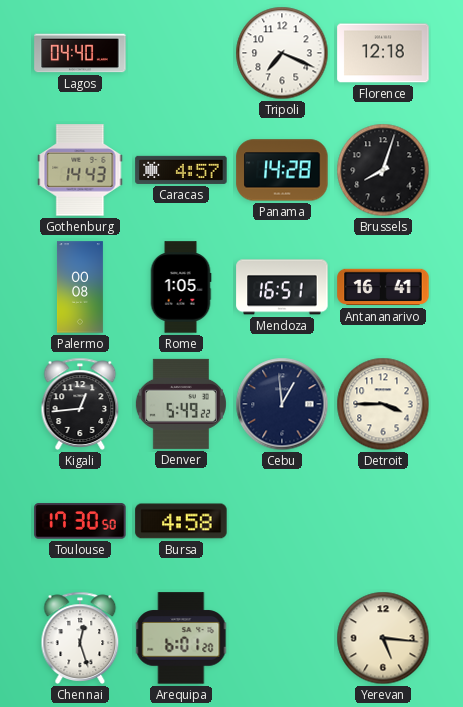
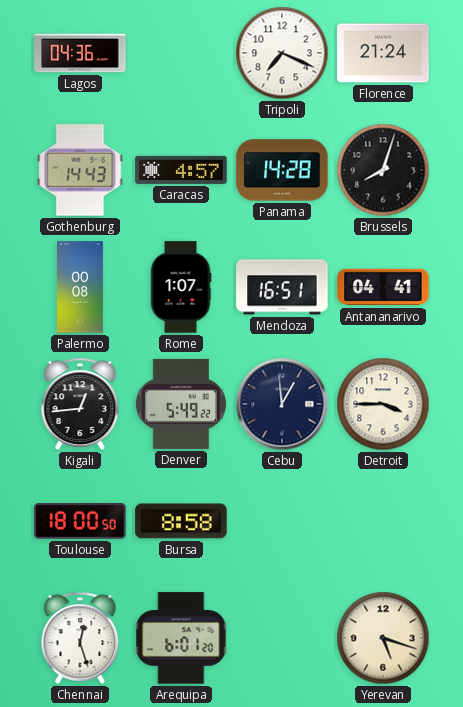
Lagos: 04:40 -> 04:36
Florence: 12:18 -> 21:24
Rome: 1:05 -> 1:07
Antananarivo: 16:41 -> 04:41
Toulouse: 17:30 -> 18:00
Bursa: 4:58 -> 8:58
Yerevan: 5:16 -> 5:18
